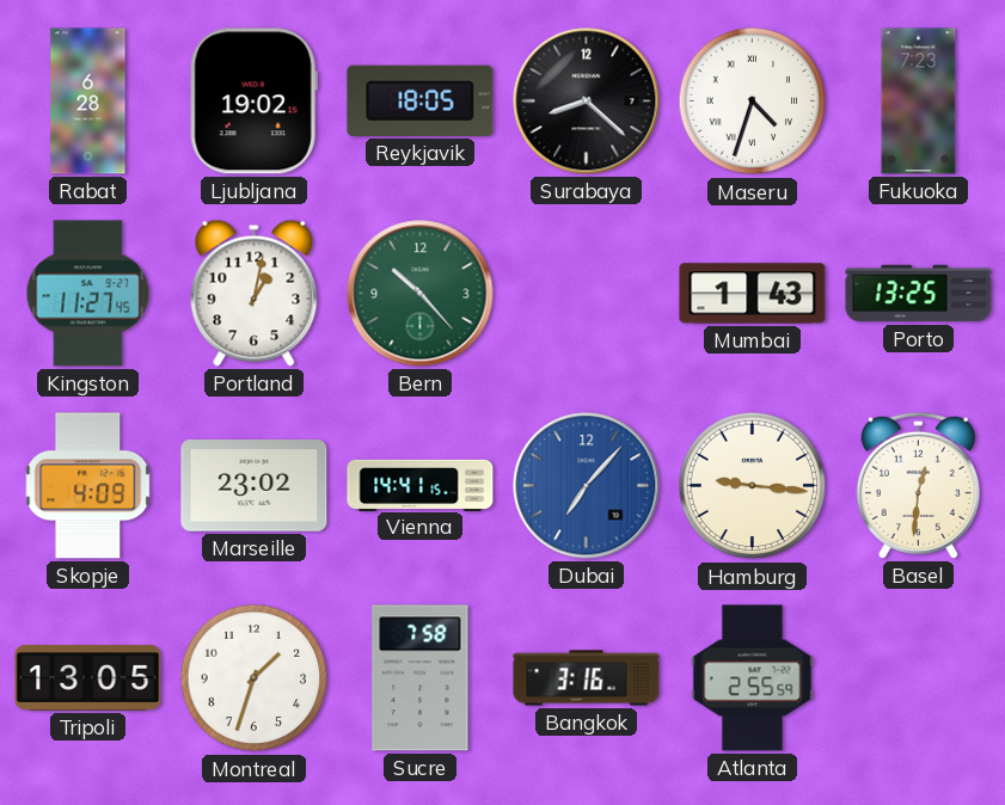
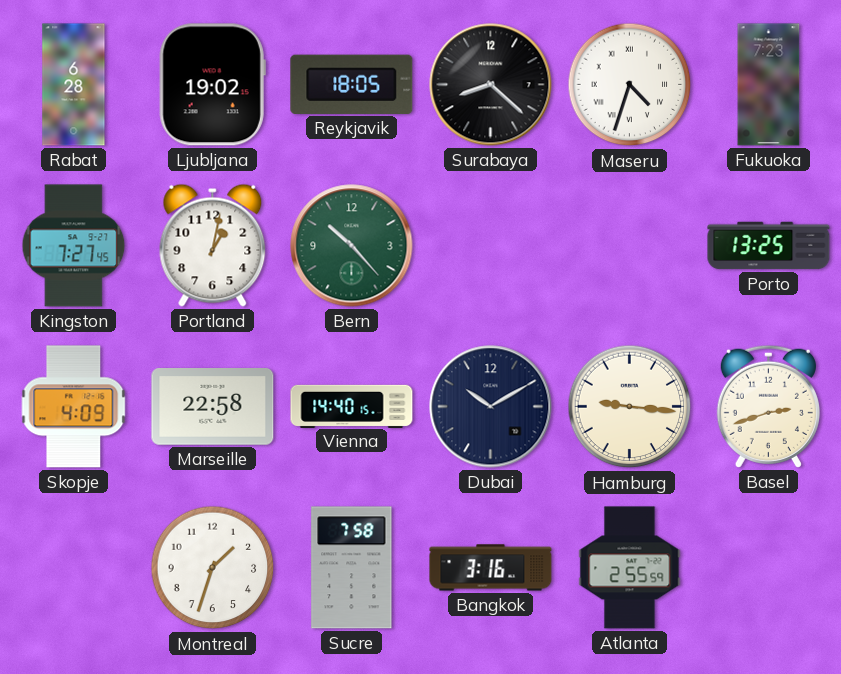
Kingston: 11:27 -> 7:27
Mumbai: 1:43 -> none
Marseille: 23:02 -> 22:58
Vienna: 14:41 -> 14:40
Dubai: 7:07 -> 10:10
Dubai dial: blue -> navy
Basel: 12:31 -> 2:42
Tripoli: 13:05 -> none
